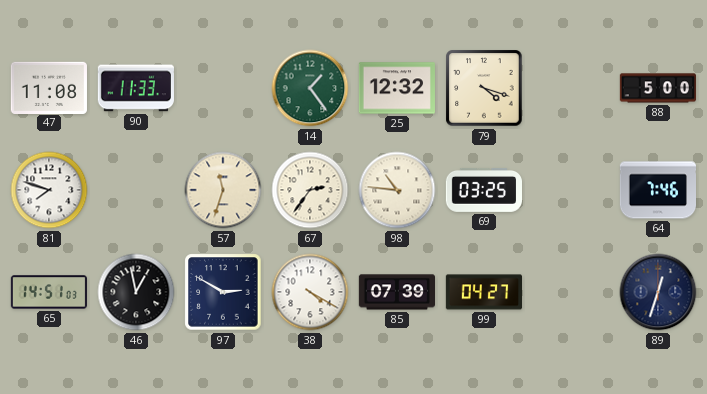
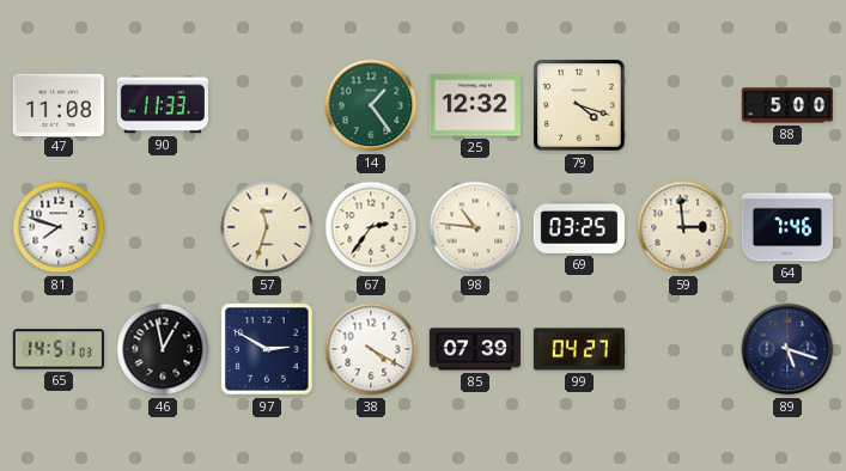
59: none -> 2:59
89: 12:33 -> 5:18
